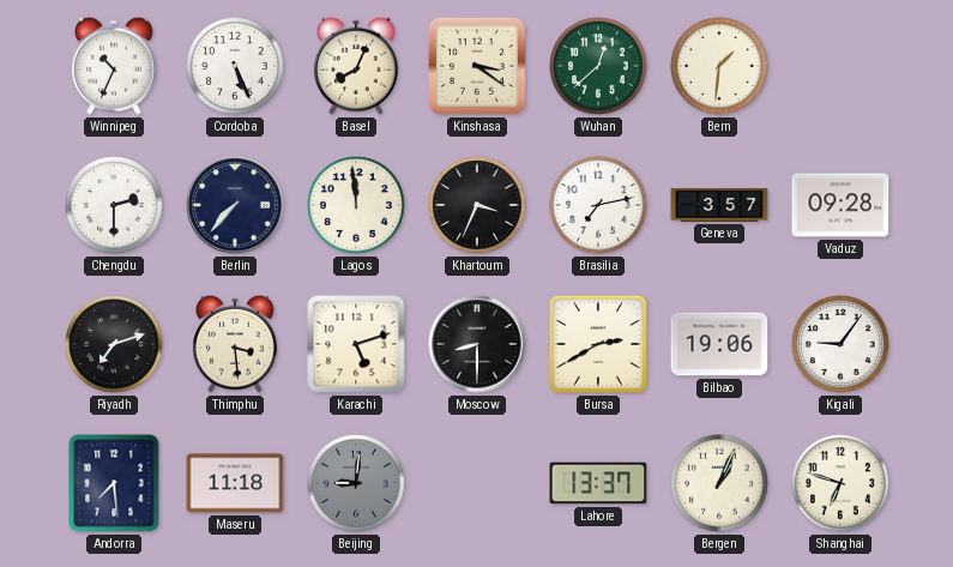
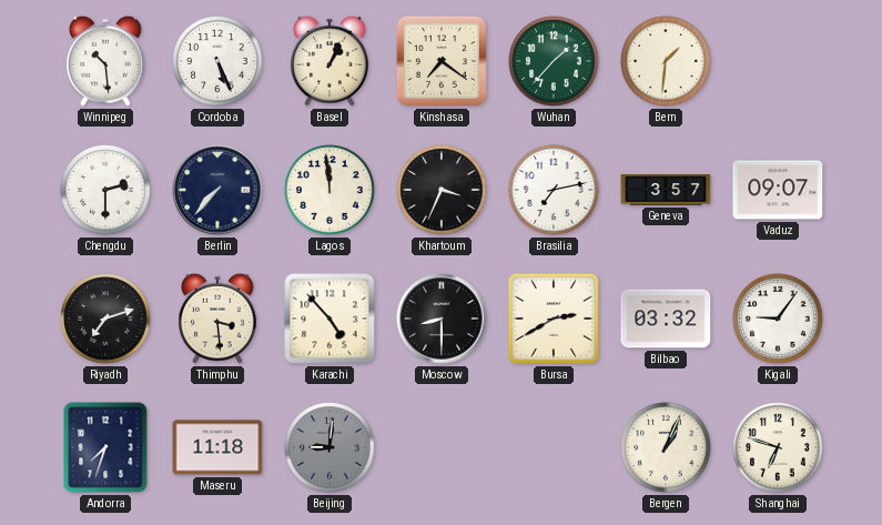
Winnipeg: 10:34 -> 10:29
Basel: 8:04 -> 1:04
Kinshasa: 3:21 -> 7:21
Wuhan: 12:38 -> 1:37
Vaduz: 09:28 -> 09:07
Karachi: 5:12 -> 4:53
Bilbao: 19:06 -> 03:32
Andorra: 7:29 -> 7:33
Lahore: 13:37 -> none
